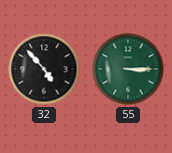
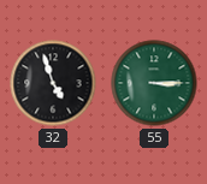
32: 4:53 -> 4:57
